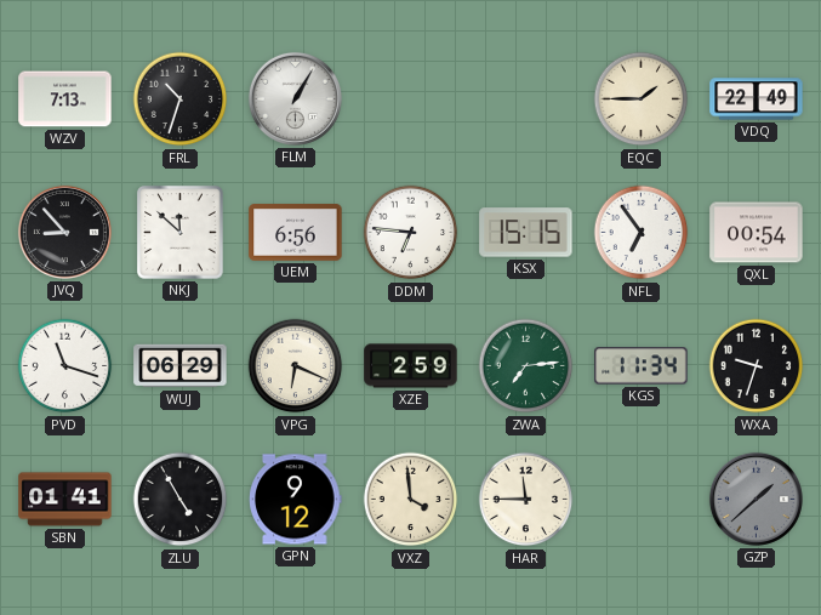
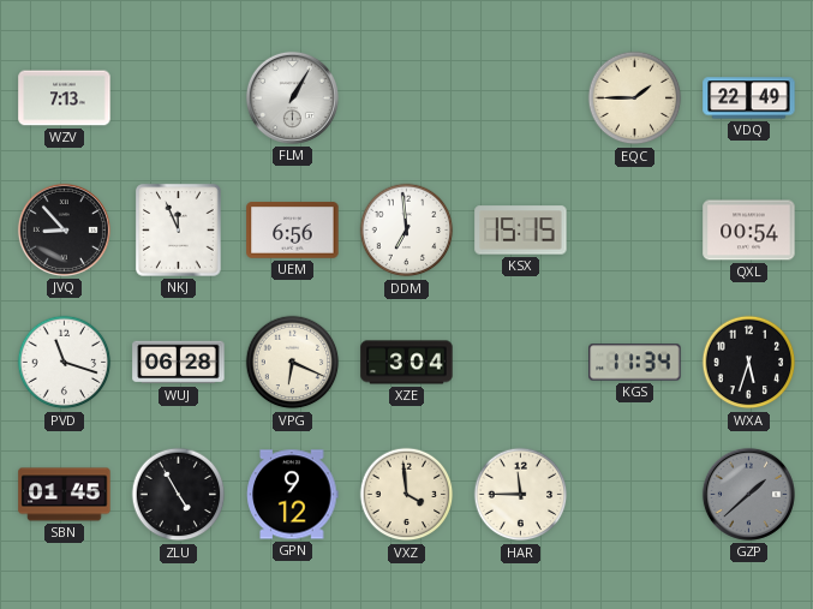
FRL: 10:33 -> none
NKJ: 11:52 -> 11:56
DDM: 6:46 -> 6:59
NFL: 6:54 -> none
WUJ: 06:29 -> 06:28
XZE: 2:59 -> 3:04
ZWA: 7:14 -> none
WXA: 9:33 -> 5:33
SBN: 01:41 -> 01:45
